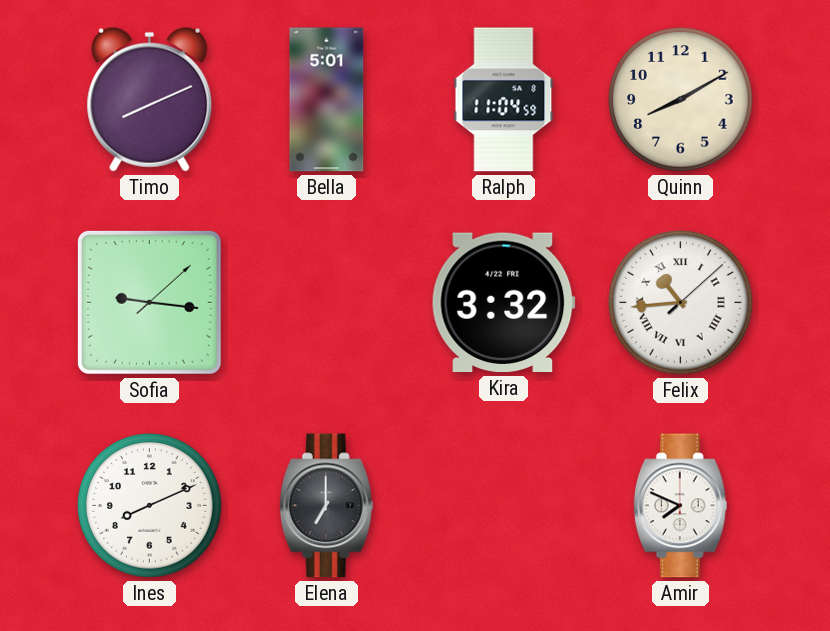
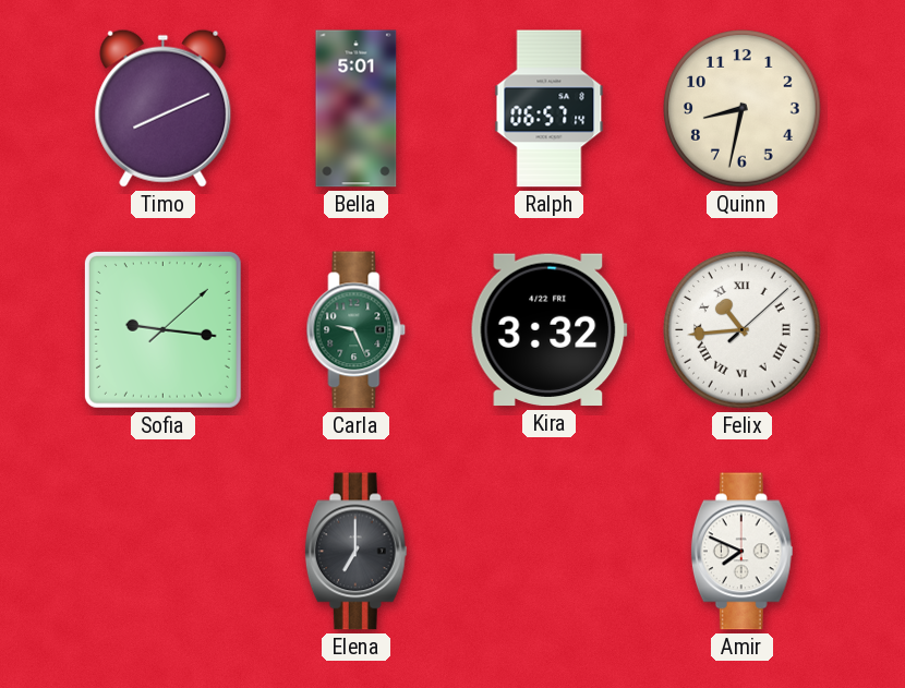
Ralph: 11:04 -> 06:57
Quinn: 8:10 -> 8:32
Carla: none -> 9:26
Ines: 8:11 -> none
